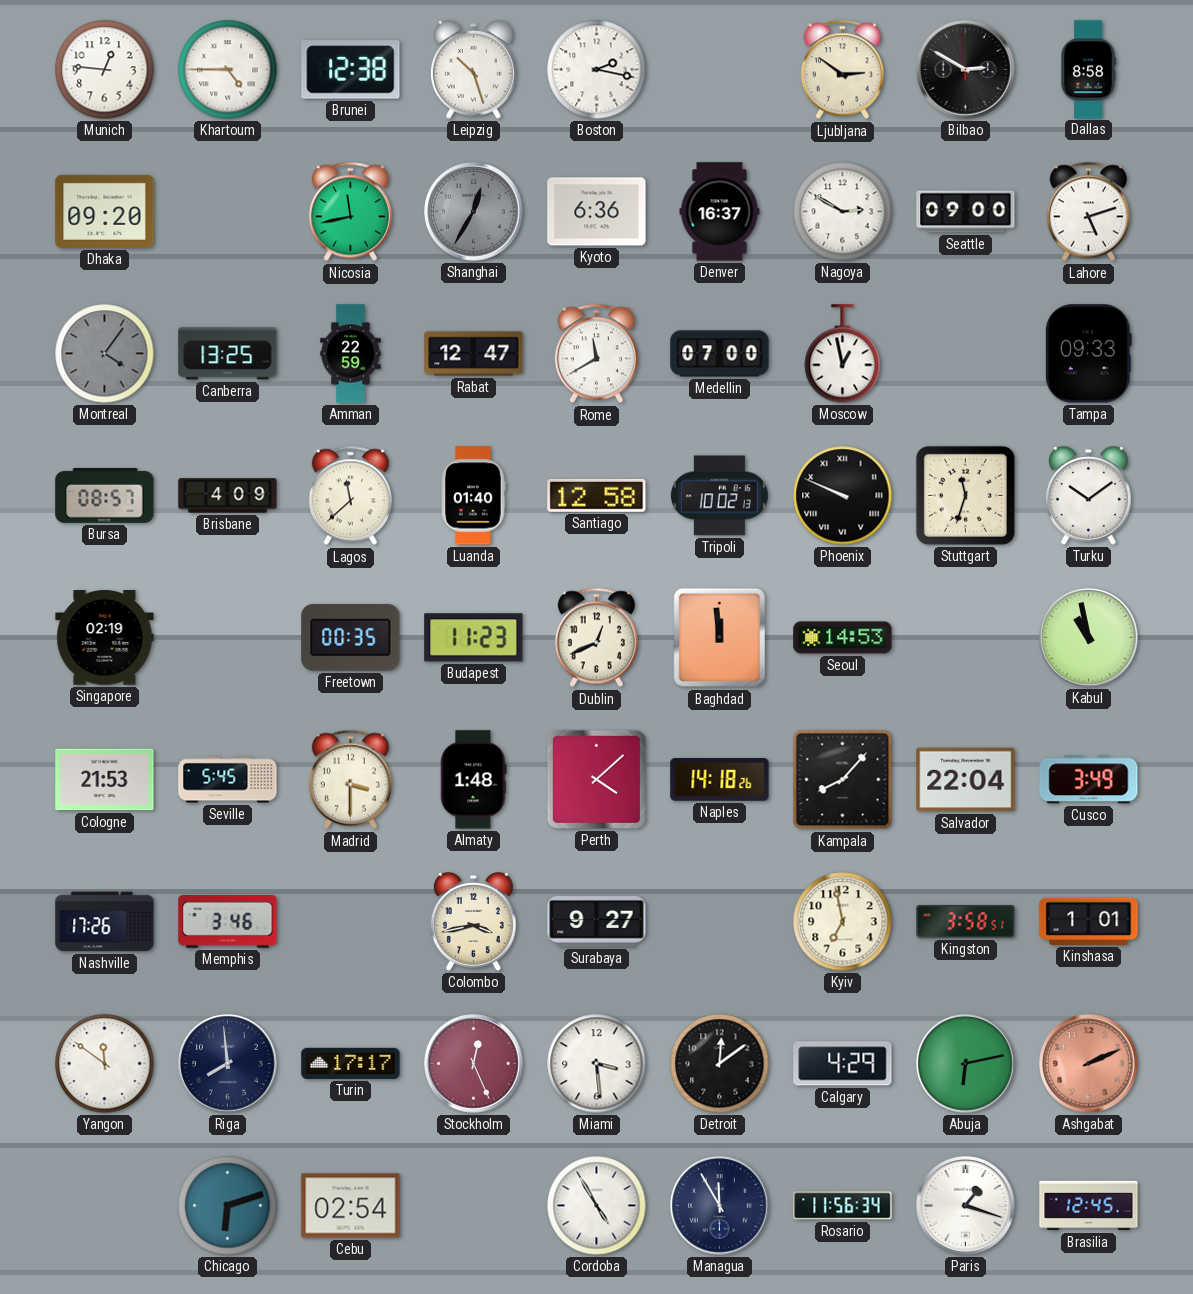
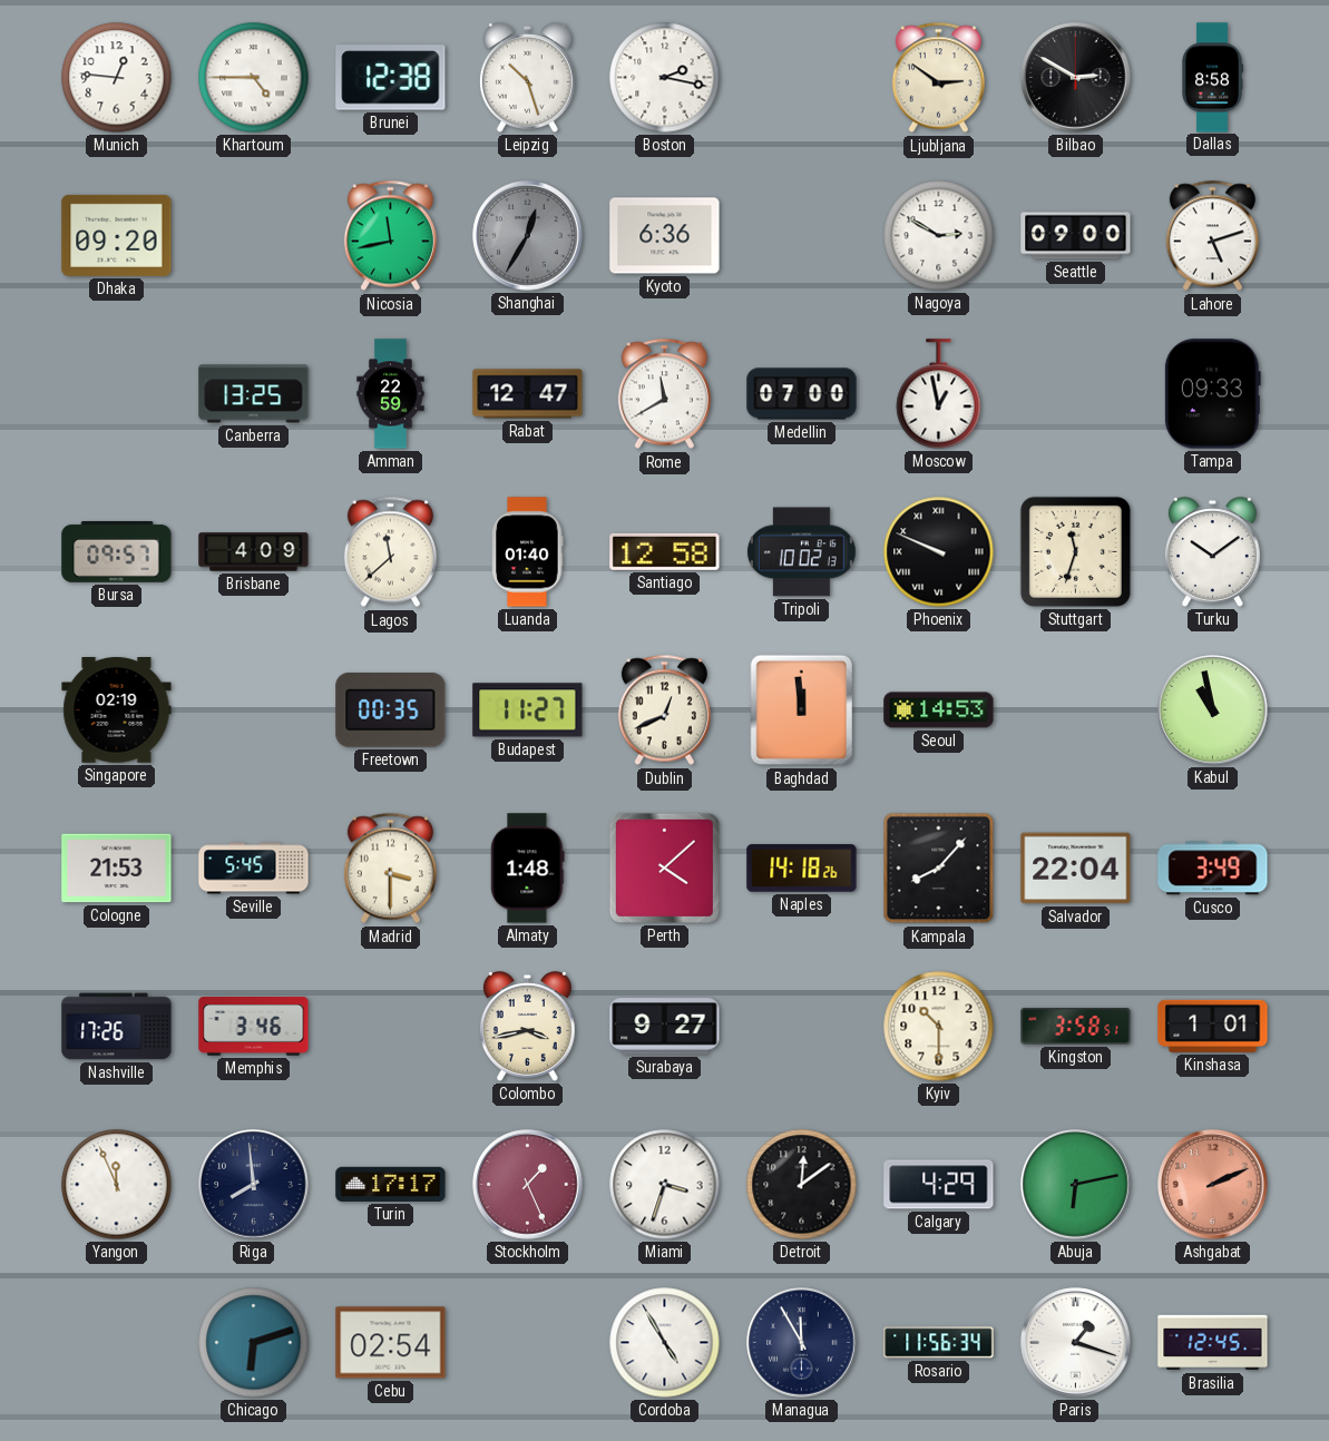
Denver: 16:37 -> none
Montreal: 4:06 -> none
Bursa: 08:57 -> 09:57
Budapest: 11:23 -> 11:27
Kyiv: 6:58 -> 10:30
Yangon: 11:51 -> 11:56
Stockholm: 12:26 -> 1:26
Miami: 3:29 -> 3:33
